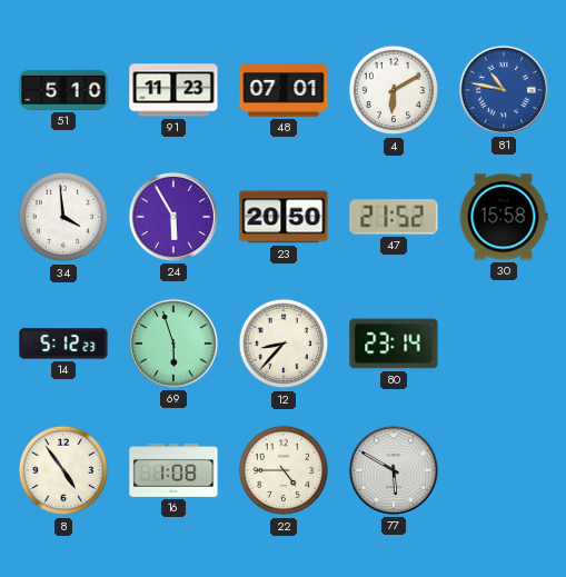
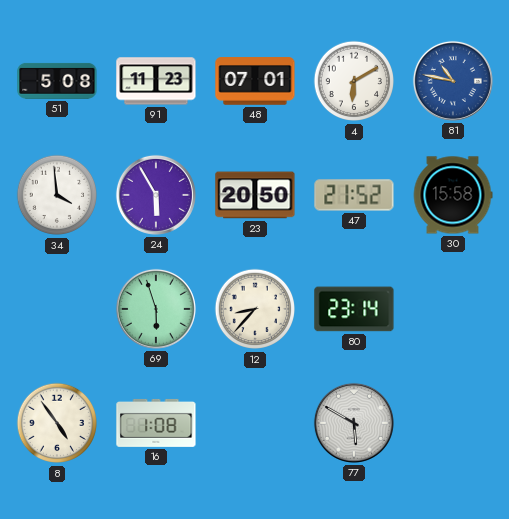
51: 5:10 -> 5:08
14: 5:12 -> none
22: 4:45 -> none
